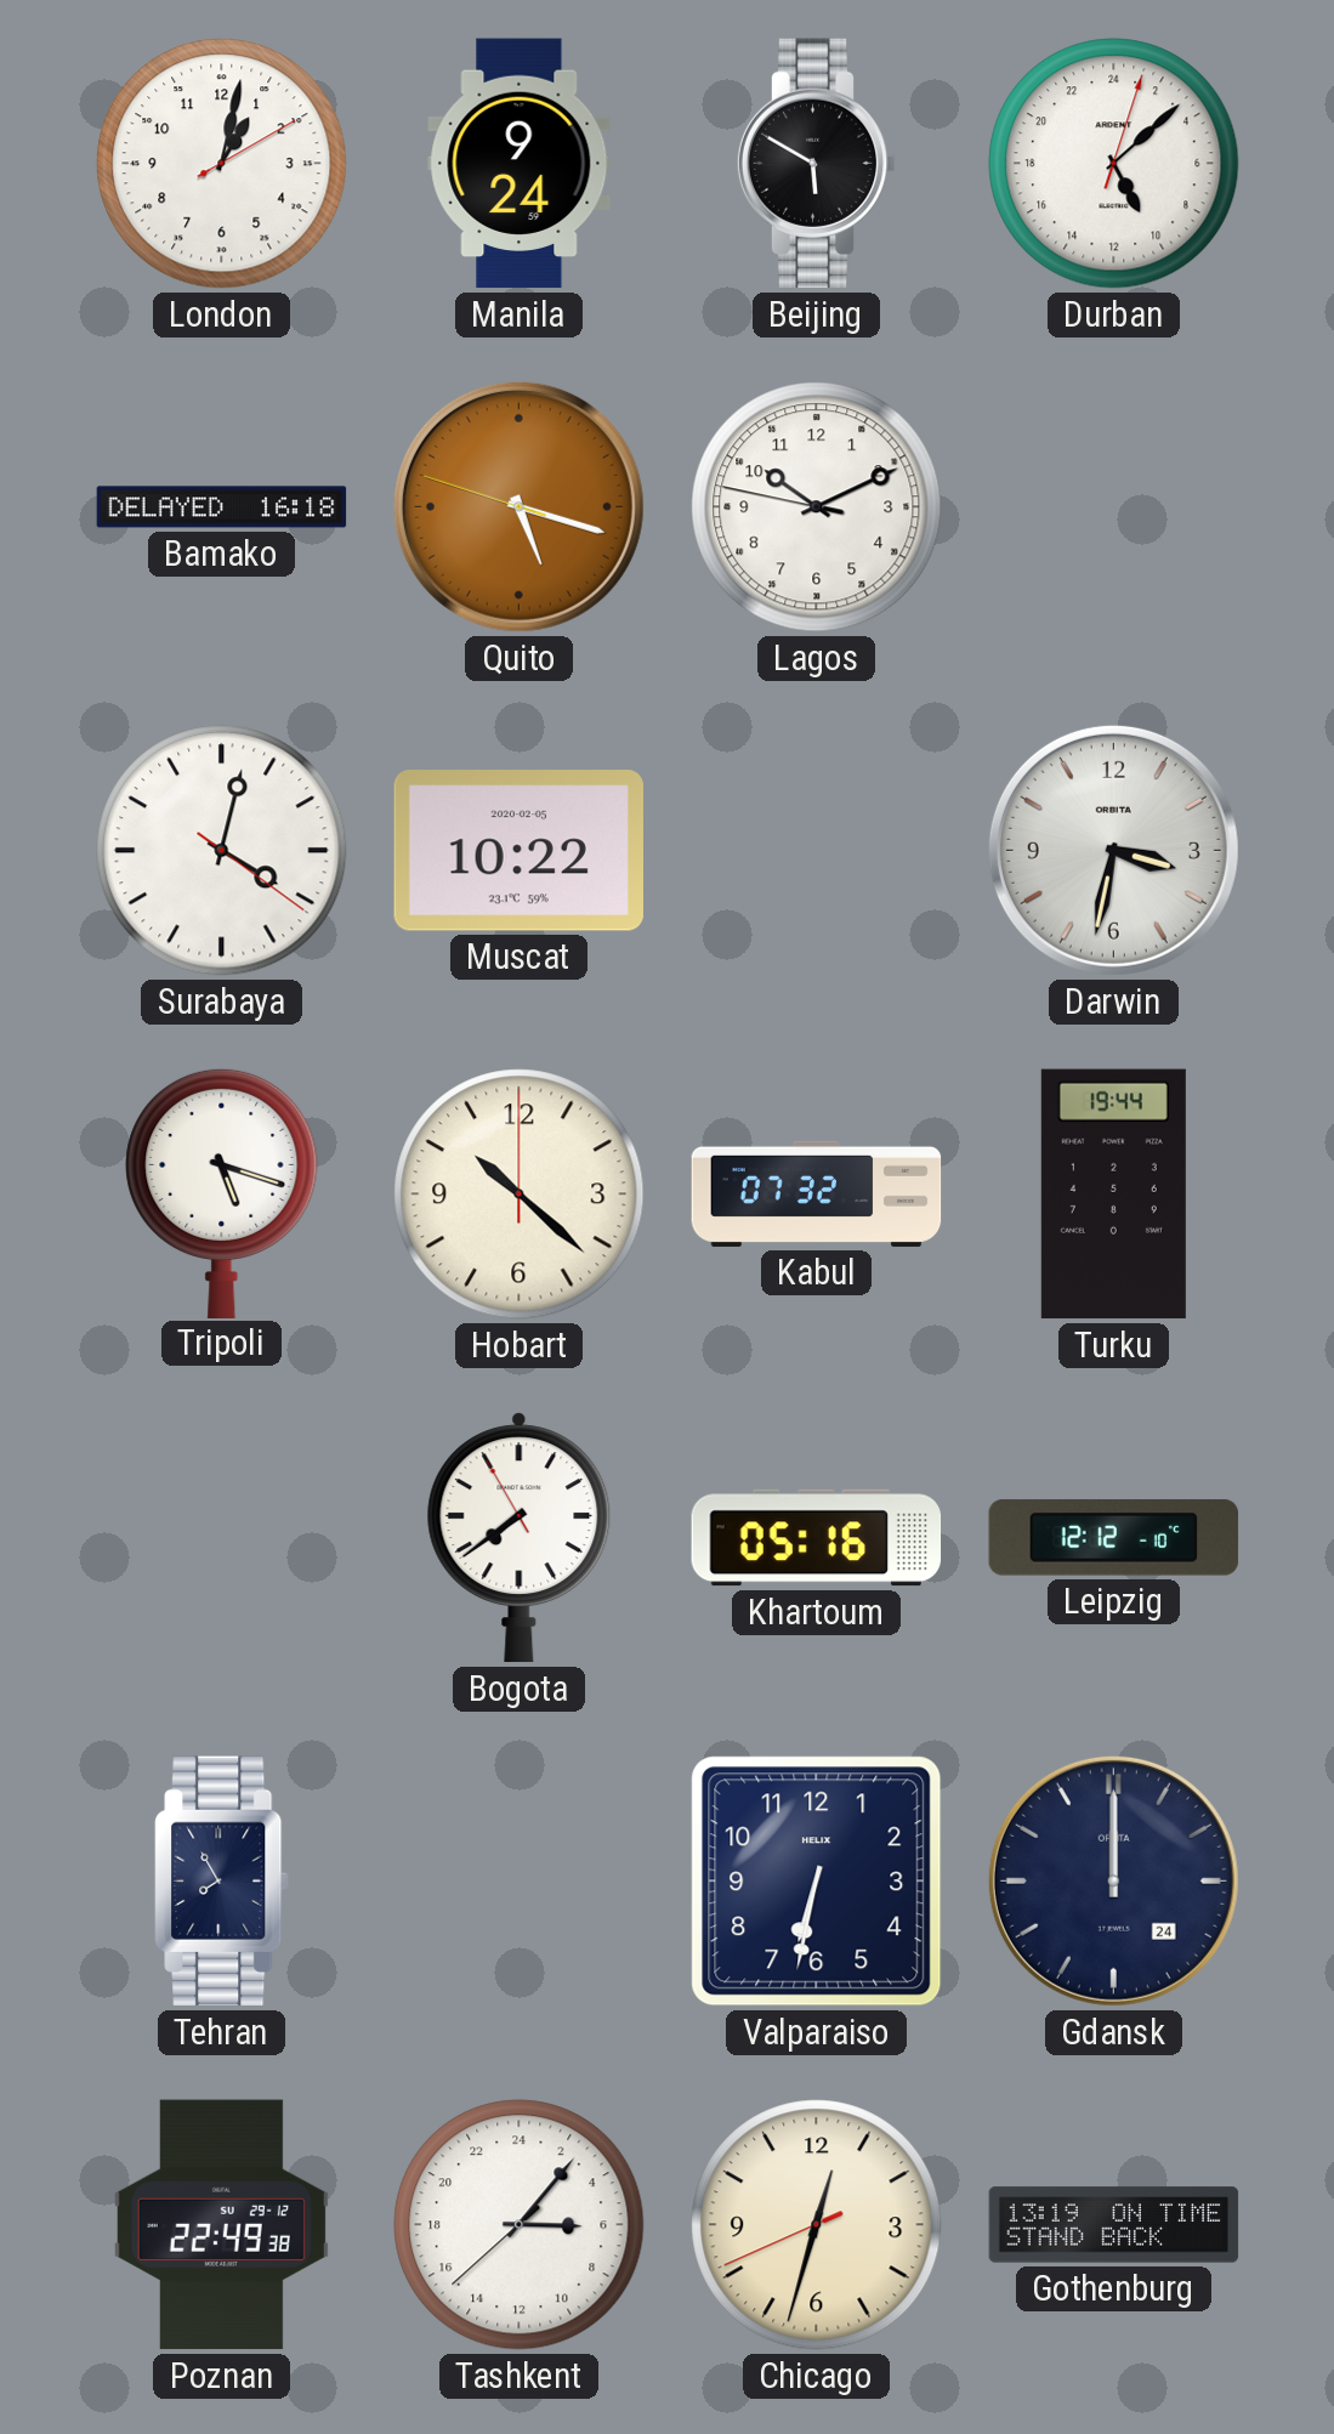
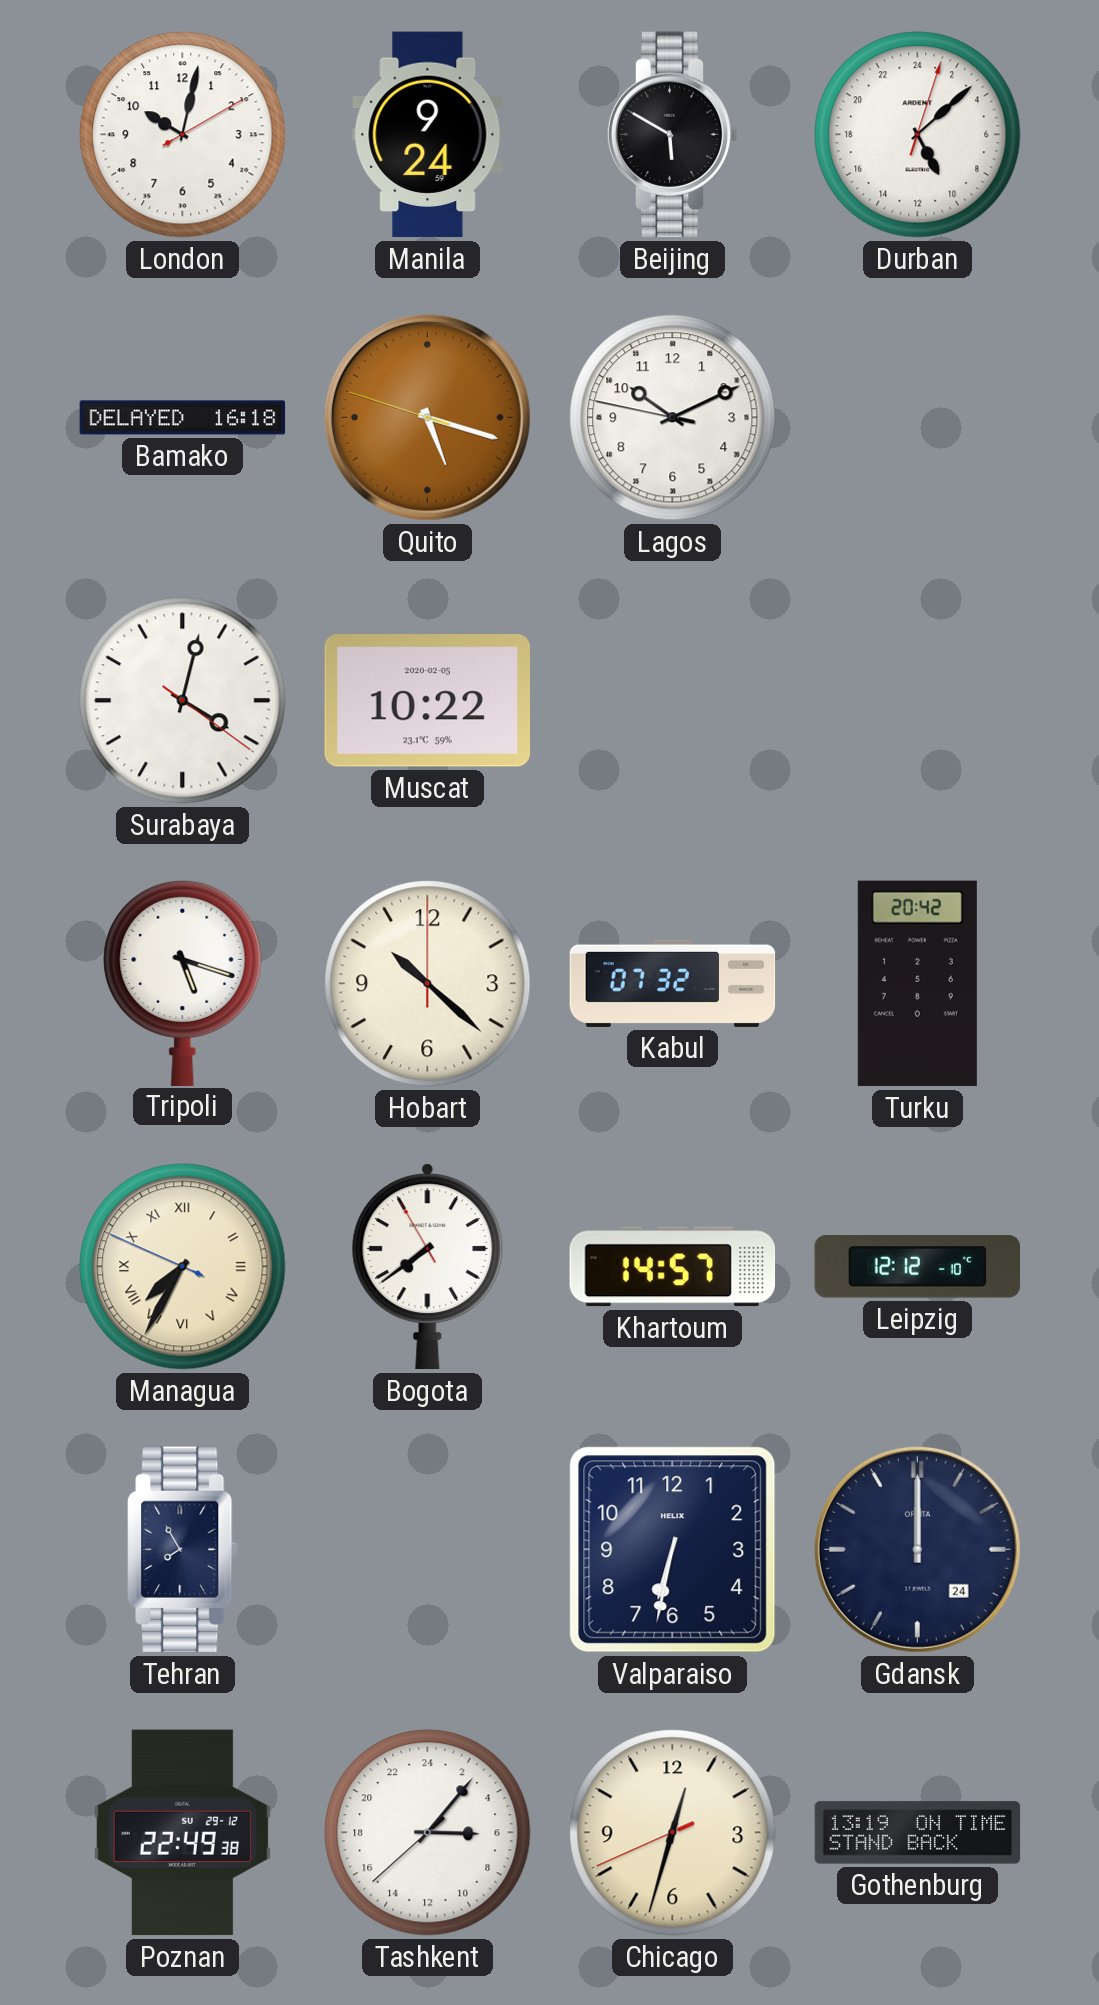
London: 1:02 -> 10:02
Darwin: 3:32 -> none
Turku: 19:44 -> 20:42
Managua: none -> 7:34
Khartoum: 05:16 -> 14:57
